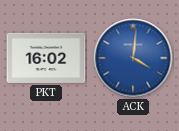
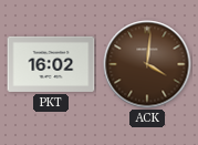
ACK dial: blue -> brown
